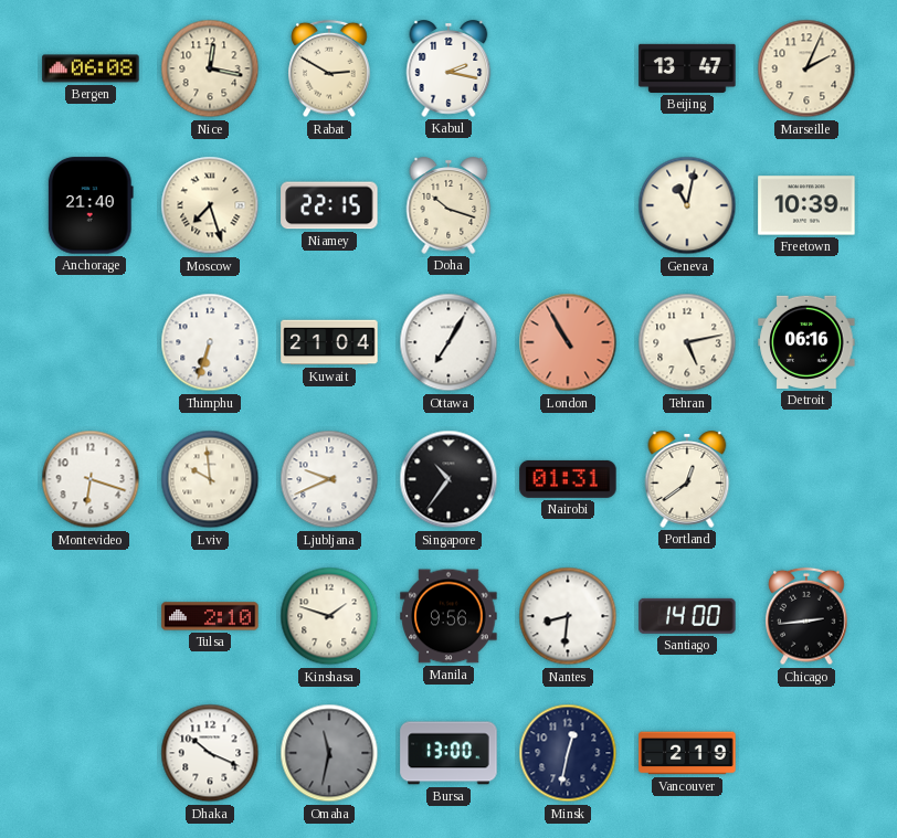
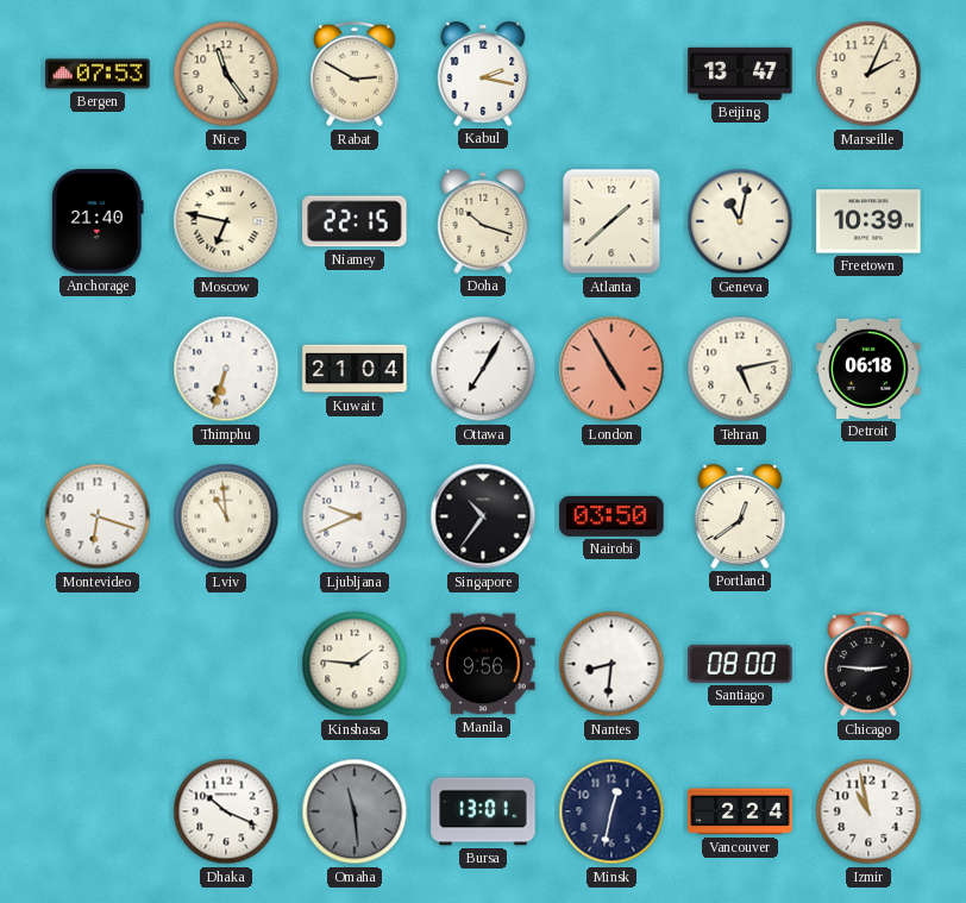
Bergen: 06:08 -> 07:53
Nice: 12:17 -> 11:24
Moscow: 7:27 -> 6:47
Atlanta: none -> 1:38
London: 10:55 -> 4:55
Detroit: 06:16 -> 06:18
Lviv: 9:59 -> 10:59
Nairobi: 01:31 -> 03:50
Tulsa: 2:10 -> none
Kinshasa: 1:48 -> 1:46
Santiago: 14:00 -> 08:00
Chicago: 2:44 -> 2:46
Omaha: 11:32 -> 11:29
Bursa: 13:00 -> 13:01
Vancouver: 2:19 -> 2:24
Izmir: none -> 10:58
